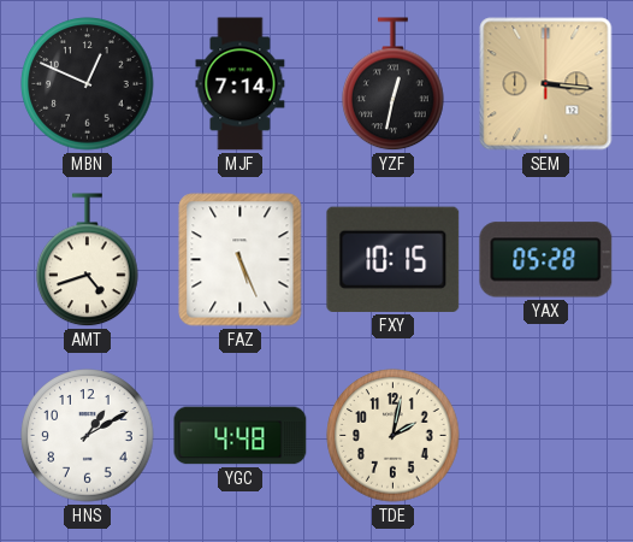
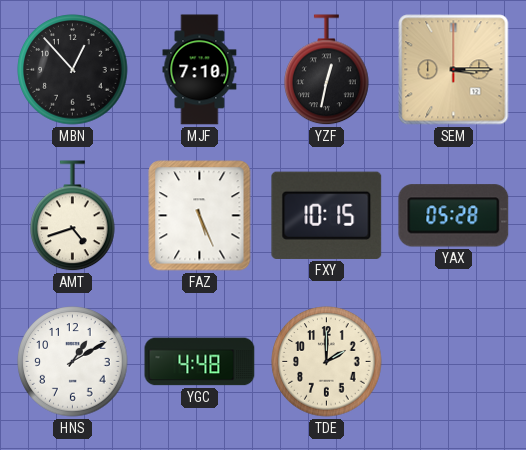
MBN: 12:49 -> 12:53
MJF: 7:14 -> 7:10
SEM: 3:16 -> 3:15
TDE: 2:02 -> 2:00
